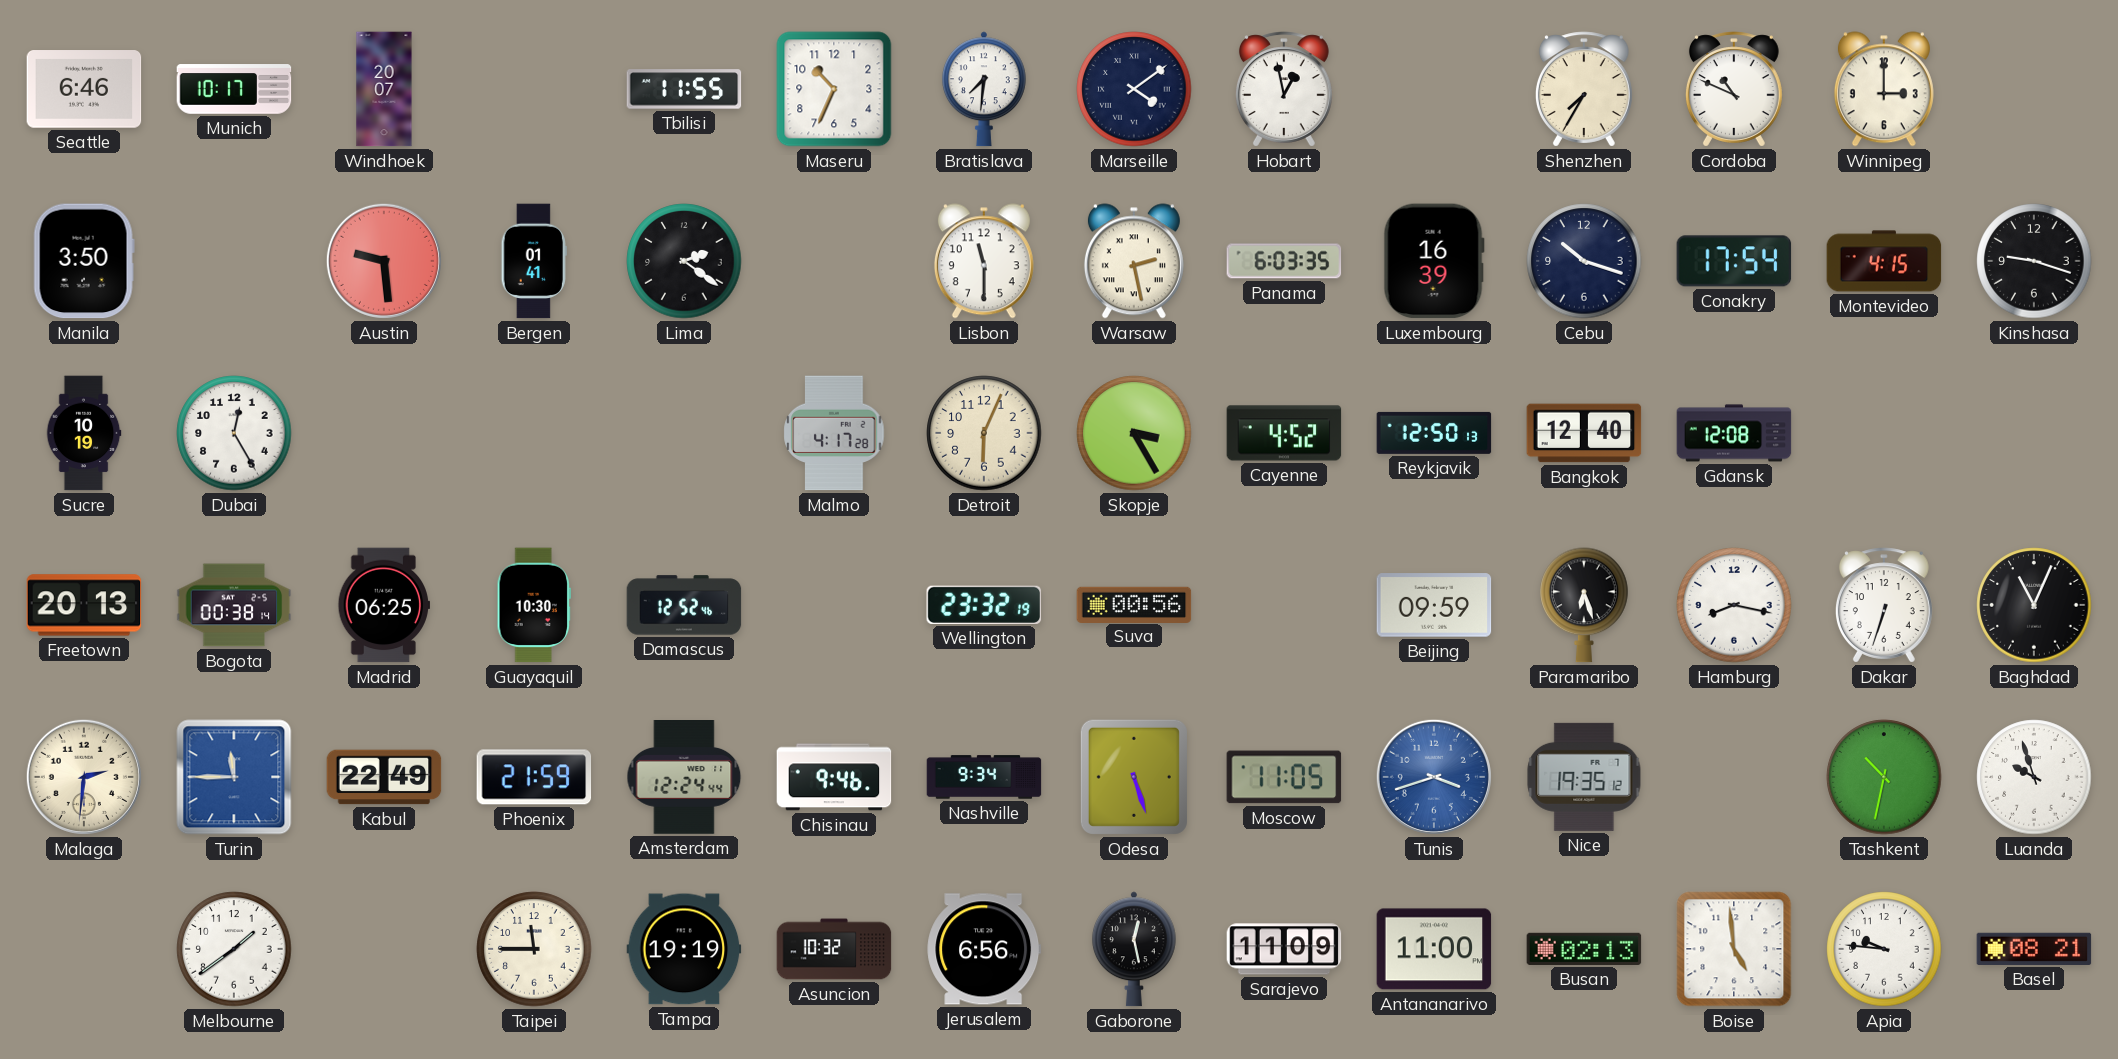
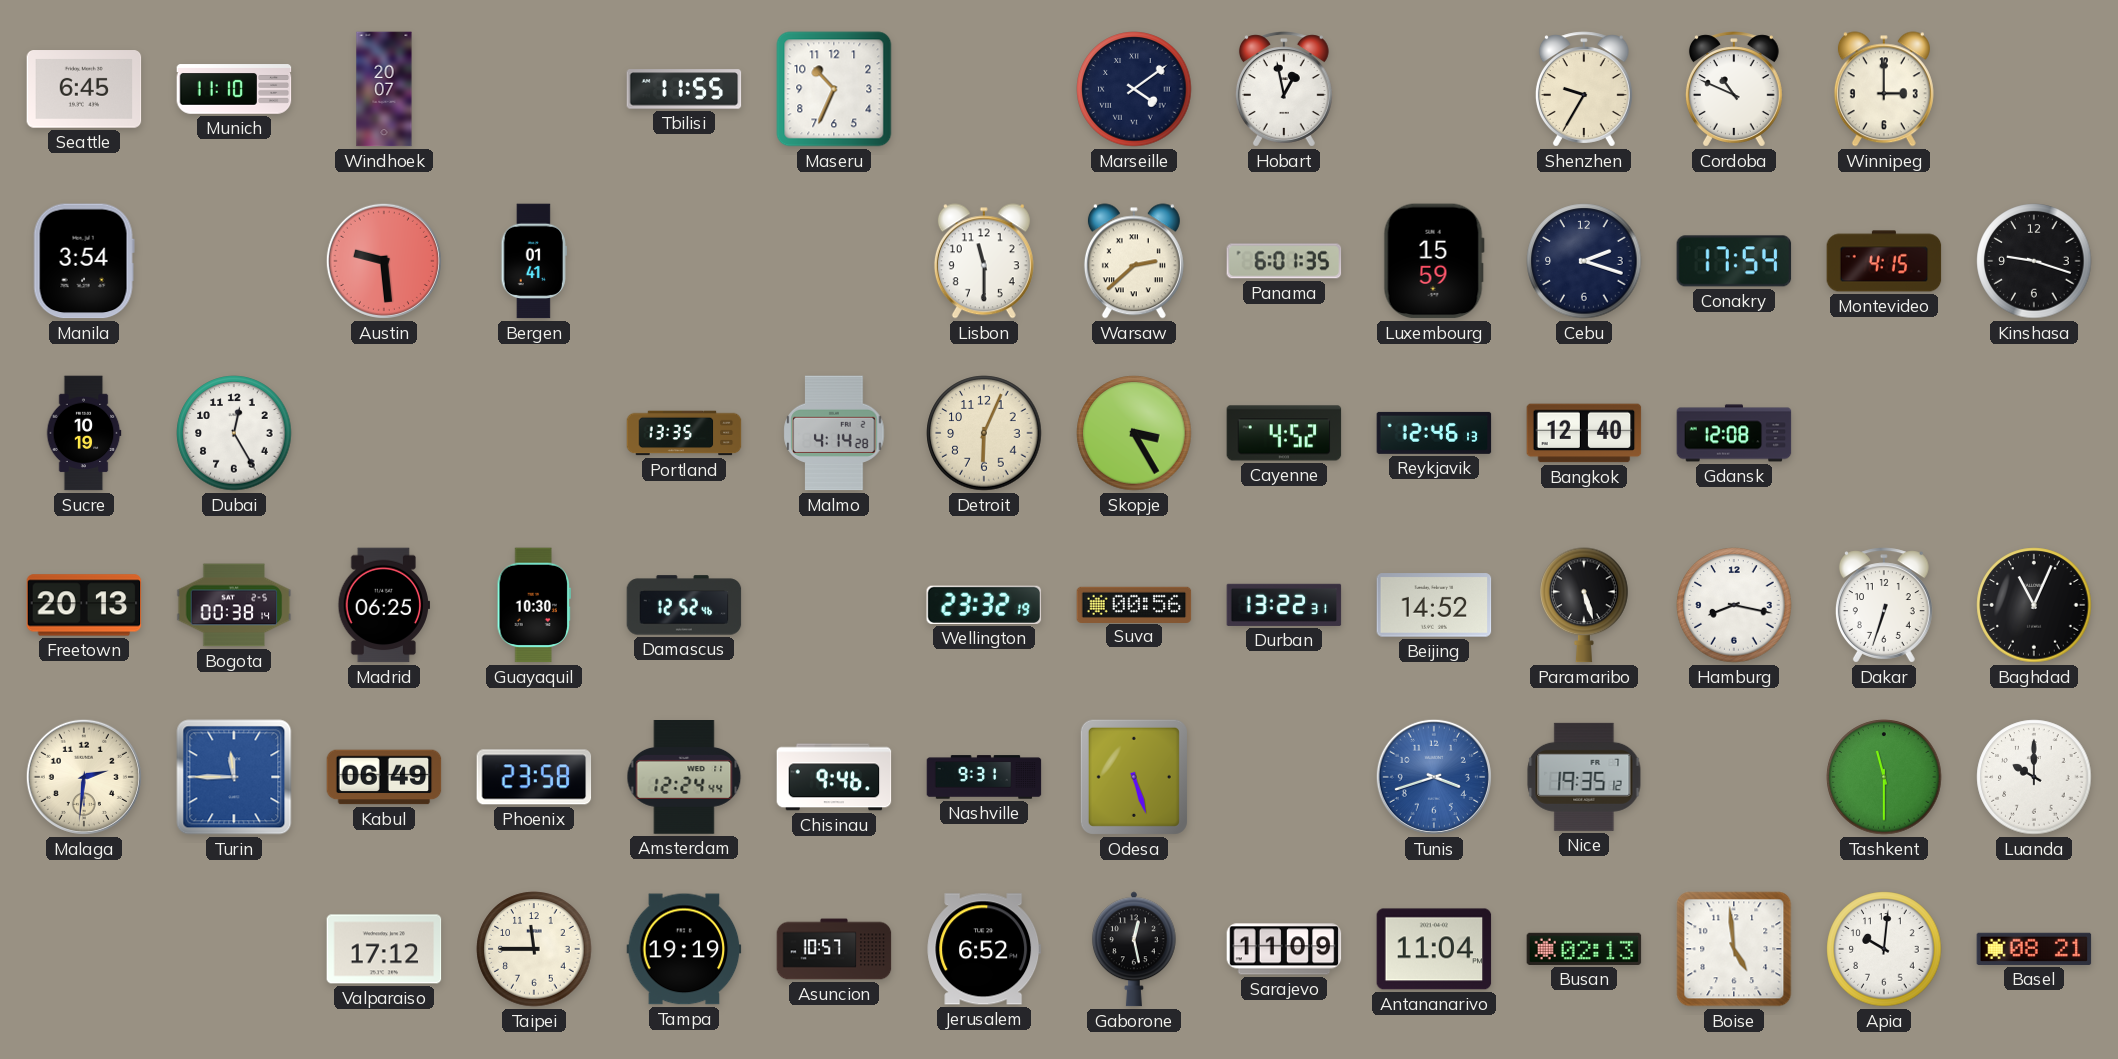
Seattle: 6:46 -> 6:45
Munich: 10:17 -> 11:10
Bratislava: 7:31 -> none
Shenzhen: 7:35 -> 9:35
Manila: 3:50 -> 3:54
Lima: 2:21 -> none
Warsaw: 2:28 -> 2:38
Panama: 6:03 -> 6:01
Luxembourg: 16:39 -> 15:59
Cebu: 10:18 -> 2:18
Portland: none -> 13:35
Malmo: 4:17 -> 4:14
Reykjavik: 12:50 -> 12:46
Durban: none -> 13:22
Beijing: 09:59 -> 14:52
Paramaribo: 6:27 -> 5:27
Kabul: 22:49 -> 06:49
Phoenix: 21:59 -> 23:58
Nashville: 9:34 -> 9:31
Moscow: 11:05 -> none
Tashkent: 10:32 -> 11:30
Luanda: 9:57 -> 10:00
Melbourne: 1:39 -> none
Valparaiso: none -> 17:12
Asuncion: 10:32 -> 10:57
Jerusalem: 6:56 -> 6:52
Antananarivo: 11:00 -> 11:04
Apia: 9:46 -> 10:01
